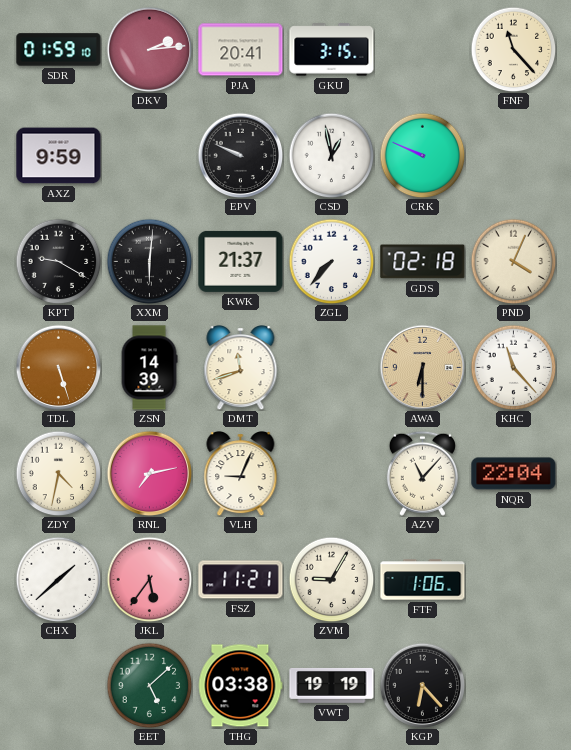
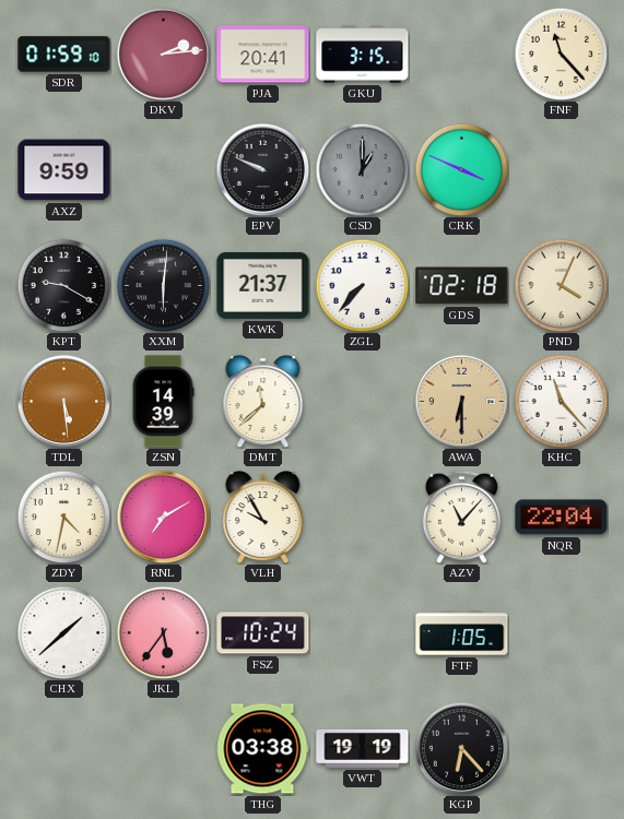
CSD: 12:58 -> 1:00
CSD dial: white -> grey
CRK: 9:49 -> 3:49
TDL: 5:27 -> 5:29
DMT: 11:42 -> 11:38
RNL: 7:13 -> 7:10
VLH: 9:04 -> 9:55
FSZ: 11:21 -> 10:24
ZVM: 9:05 -> none
FTF: 1:06 -> 1:05
EET: 5:08 -> none
